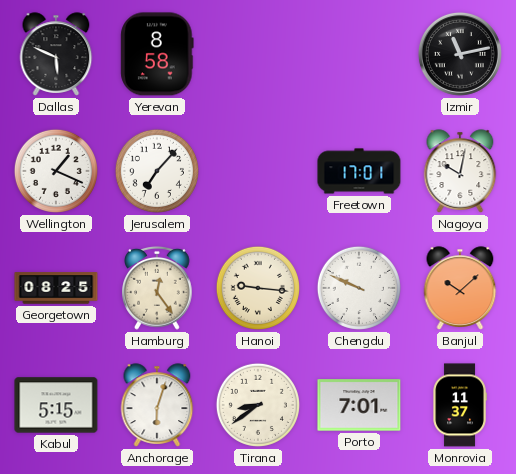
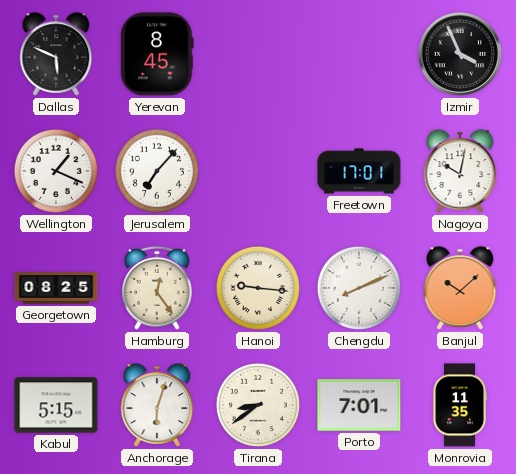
Yerevan: 8:58 -> 8:45
Izmir: 11:13 -> 3:56
Chengdu: 9:49 -> 8:11
Monrovia: 11:37 -> 11:35
